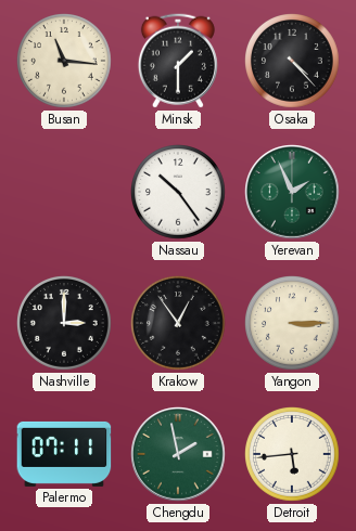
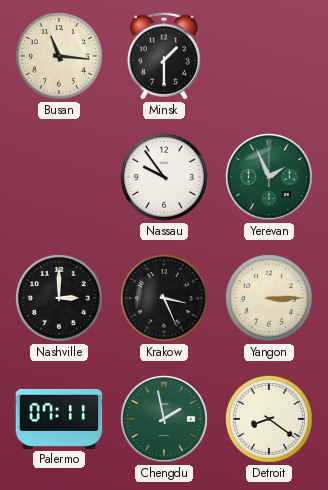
Osaka: 4:23 -> none
Nassau: 10:24 -> 9:54
Krakow: 12:54 -> 3:26
Detroit: 5:44 -> 8:21
